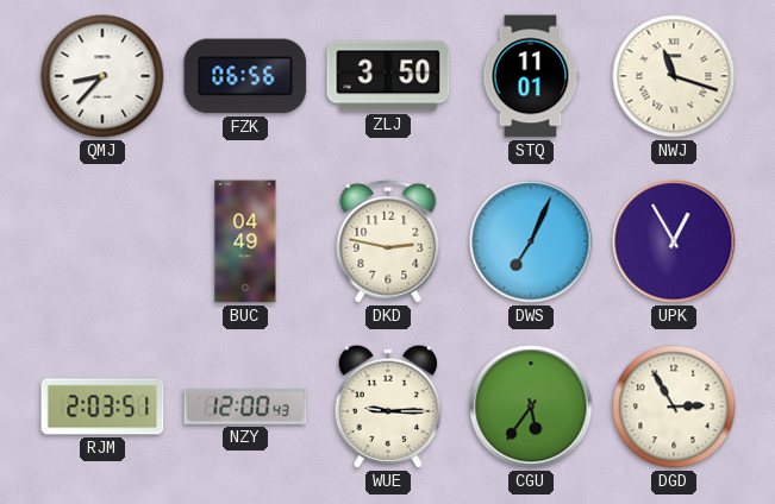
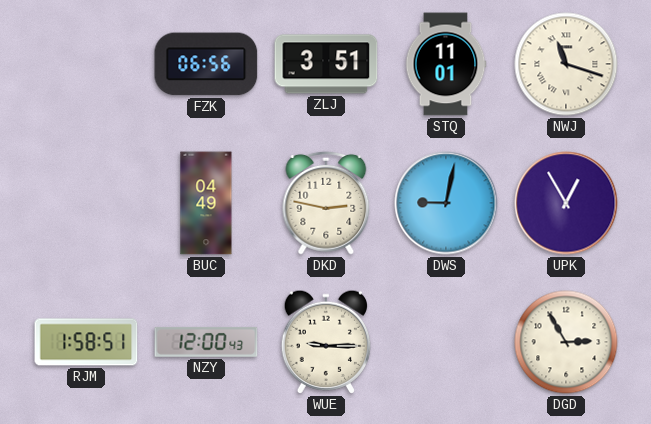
QMJ: 8:37 -> none
ZLJ: 3:50 -> 3:51
DWS: 7:04 -> 9:02
RJM: 2:03 -> 1:58
CGU: 5:36 -> none
